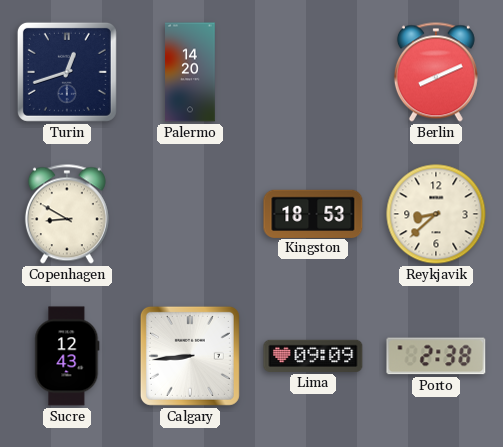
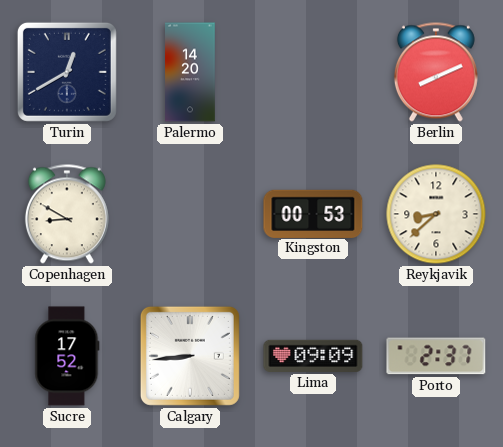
Turin: 12:42 -> 12:40
Kingston: 18:53 -> 00:53
Sucre: 12:43 -> 17:52
Porto: 2:38 -> 2:37
